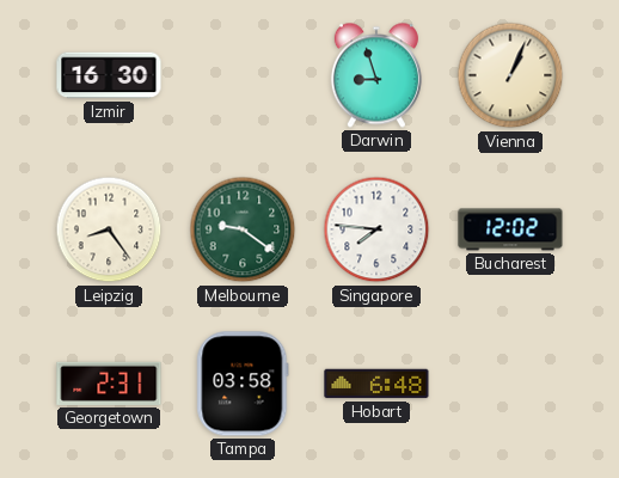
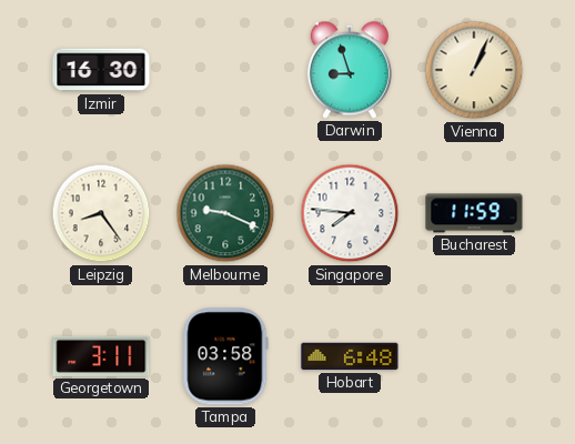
Melbourne: 9:21 -> 9:19
Bucharest: 12:02 -> 11:59
Georgetown: 2:31 -> 3:11
